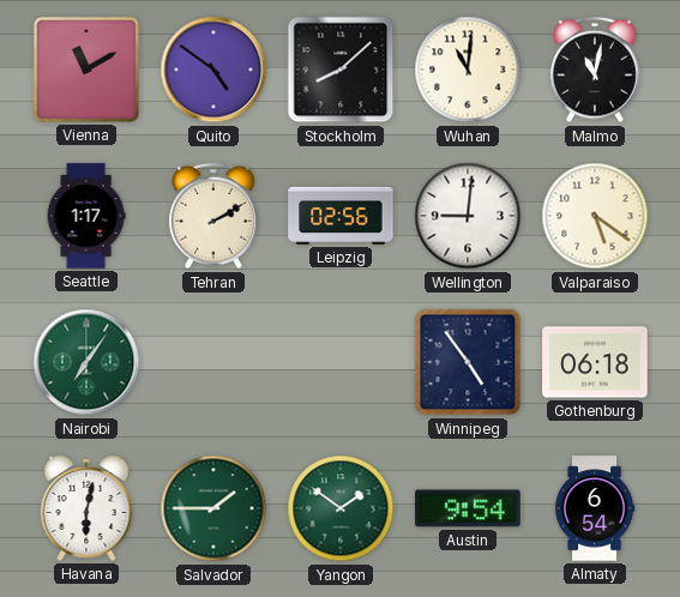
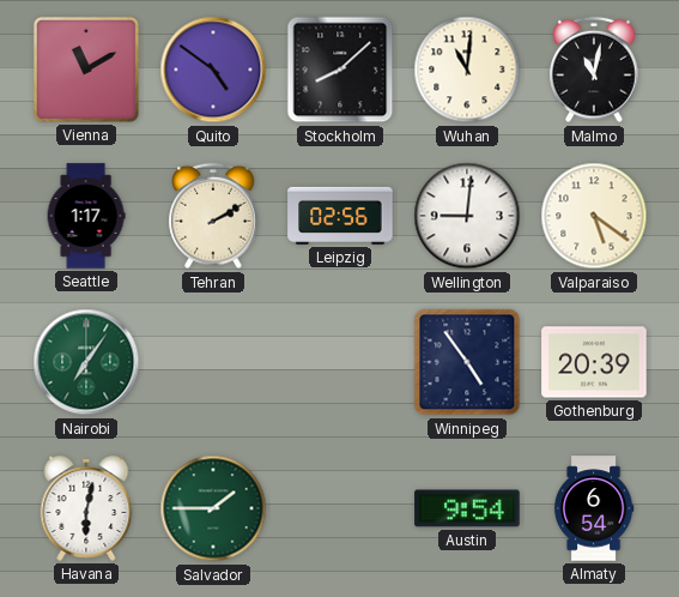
Gothenburg: 06:18 -> 20:39
Yangon: 1:51 -> none
